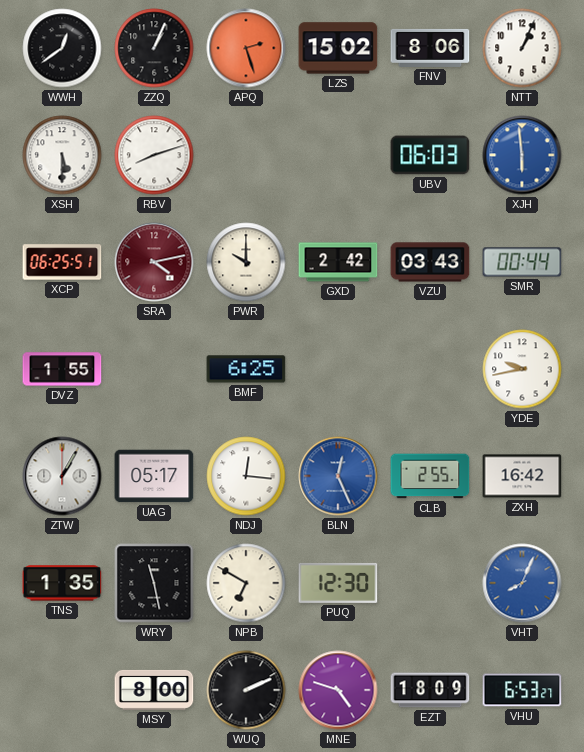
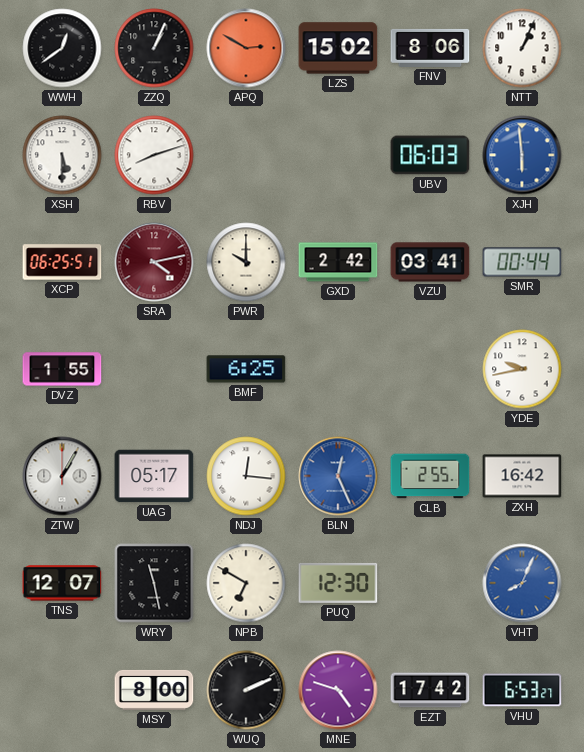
APQ: 2:27 -> 2:50
VZU: 03:43 -> 03:41
TNS: 1:35 -> 12:07
EZT: 18:09 -> 17:42
